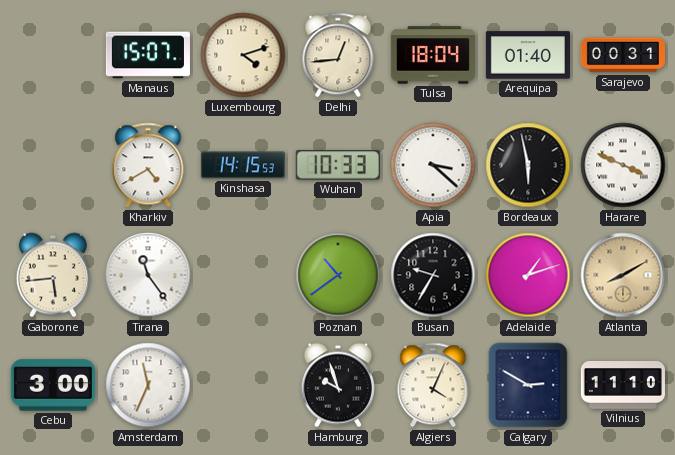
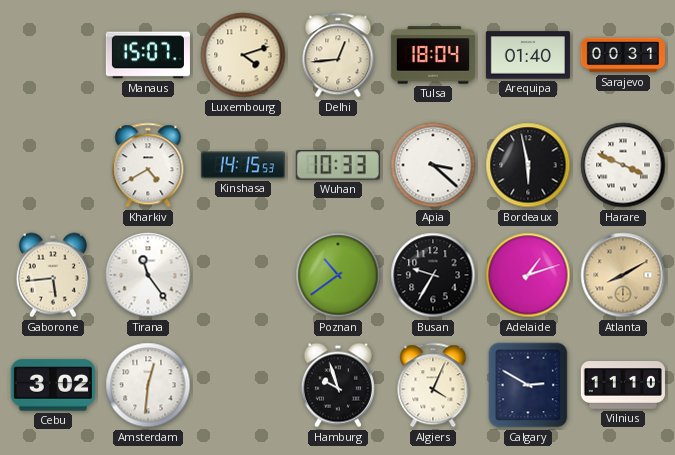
Cebu: 3:00 -> 3:02
Amsterdam: 11:34 -> 12:31
